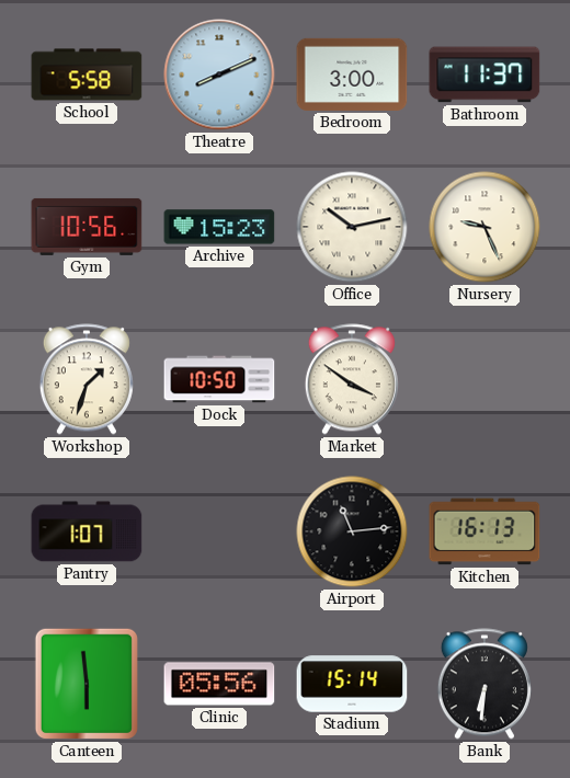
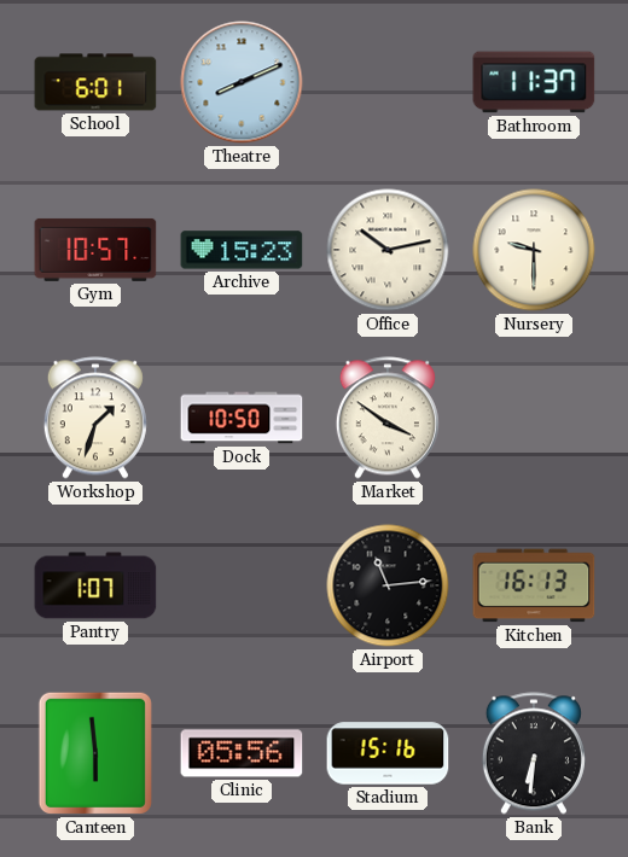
School: 5:58 -> 6:01
Bedroom: 3:00 -> none
Gym: 10:56 -> 10:57
Nursery: 9:26 -> 9:30
Stadium: 15:14 -> 15:16
